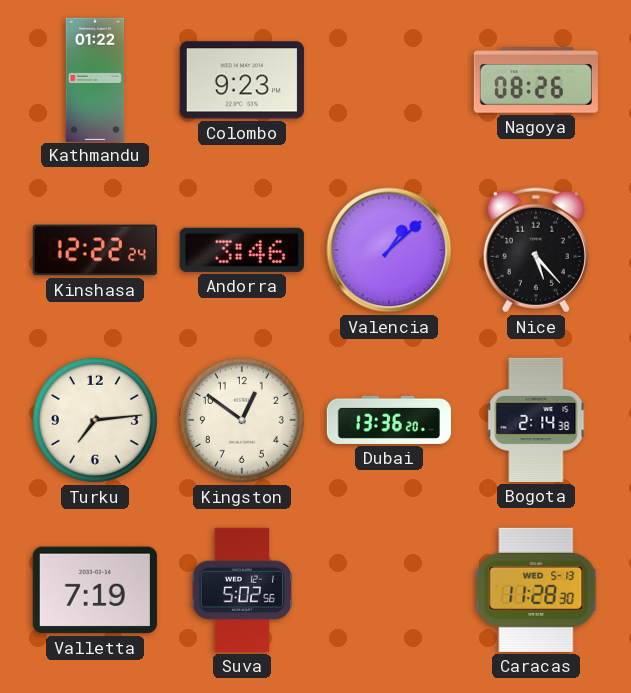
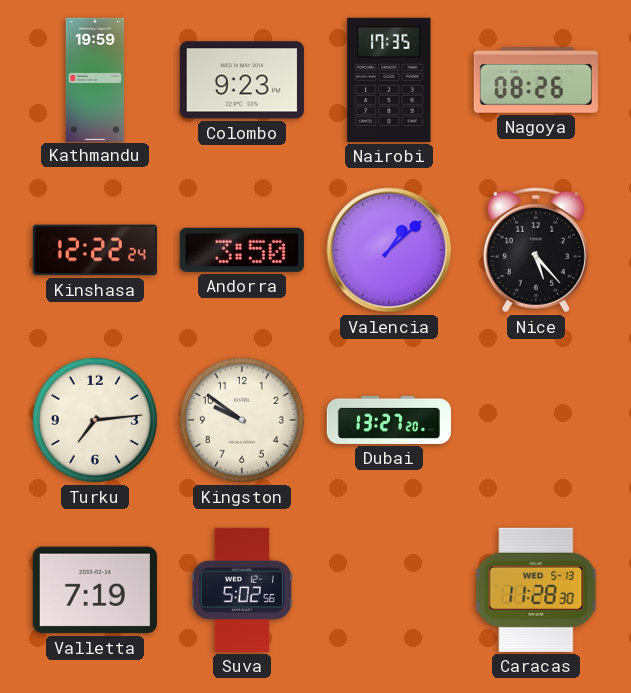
Kathmandu: 01:22 -> 19:59
Nairobi: none -> 17:35
Andorra: 3:46 -> 3:50
Kingston: 12:51 -> 9:51
Dubai: 13:36 -> 13:27
Bogota: 2:14 -> none
